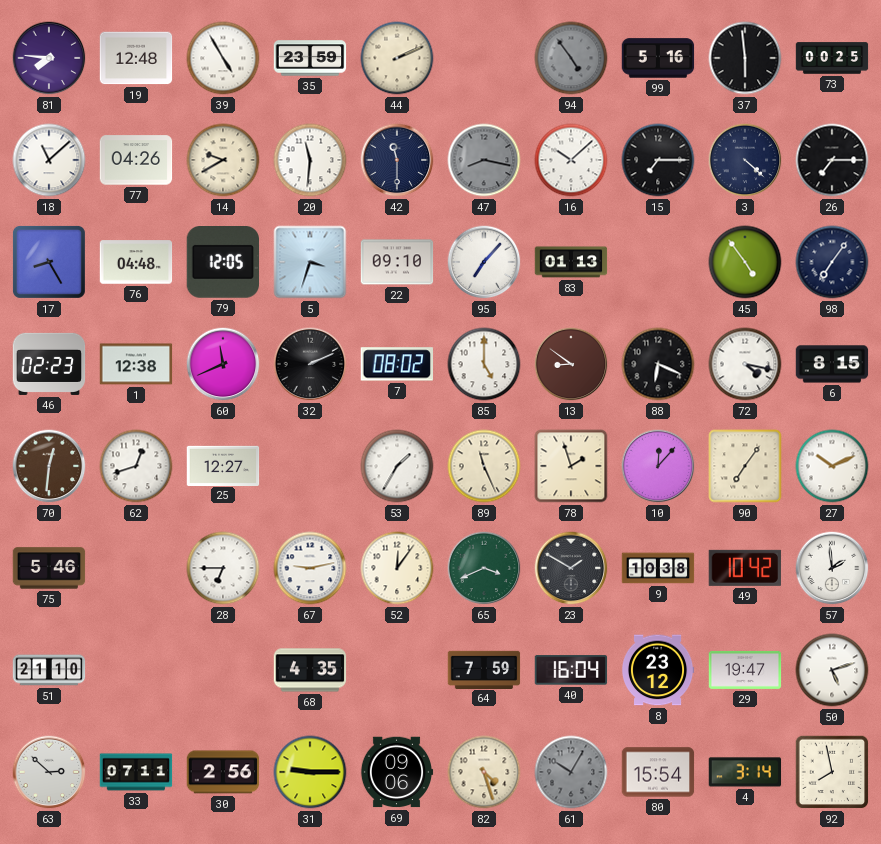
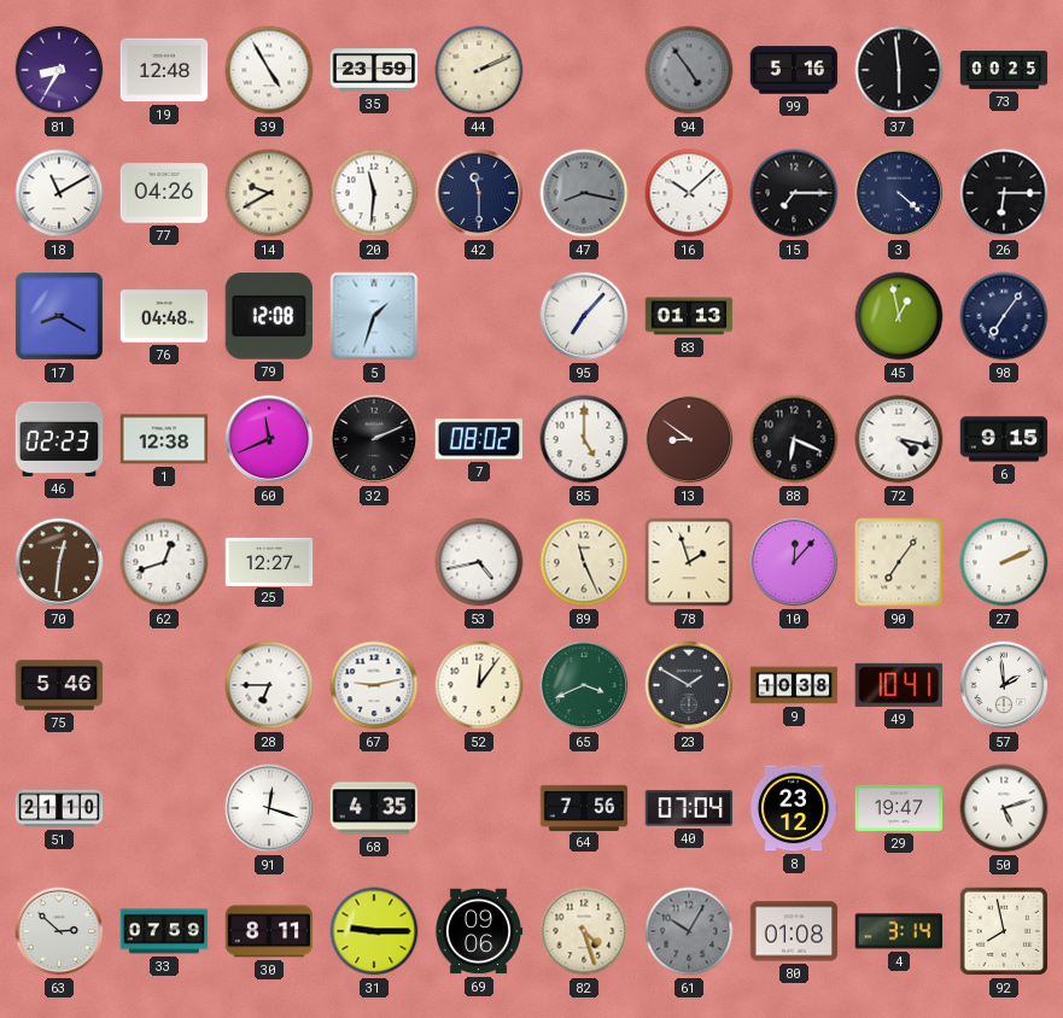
81: 7:46 -> 8:35
18: 11:08 -> 11:10
26: 7:15 -> 6:15
17: 8:25 -> 8:20
79: 12:05 -> 12:08
5: 3:33 -> 1:33
22: 09:10 -> none
45: 4:54 -> 12:58
6: 8:15 -> 9:15
53: 1:35 -> 4:43
27: 10:11 -> 2:11
49: 10:42 -> 10:41
91: none -> 12:18
64: 7:59 -> 7:56
40: 16:04 -> 07:04
33: 07:11 -> 07:59
30: 2:56 -> 8:11
80: 15:54 -> 01:08
